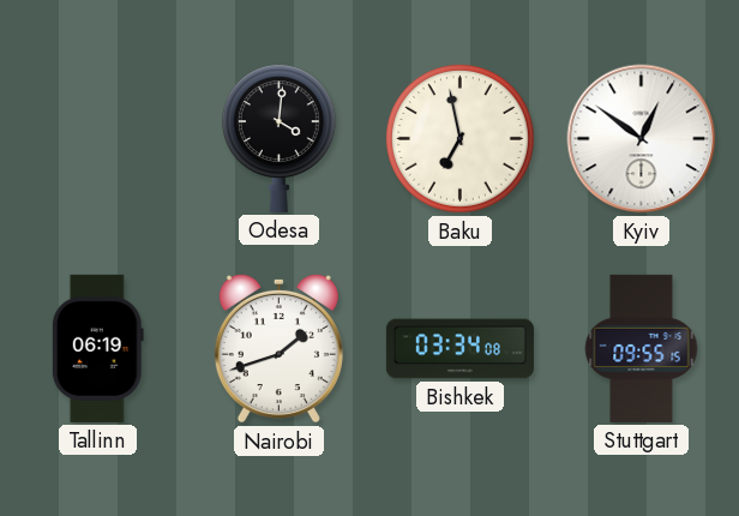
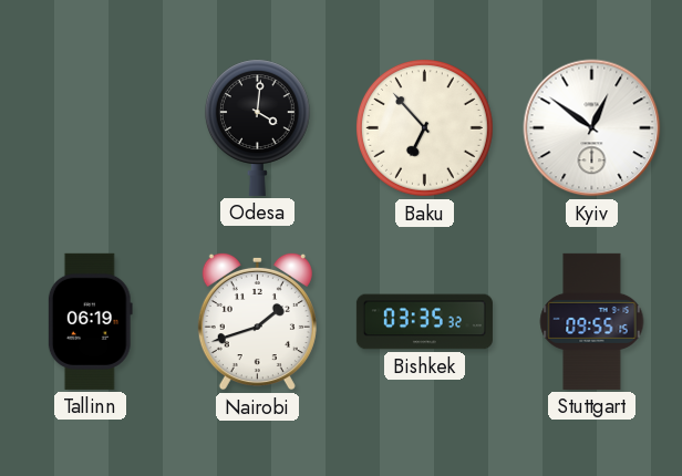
Baku: 6:58 -> 6:53
Bishkek: 03:34 -> 03:35
